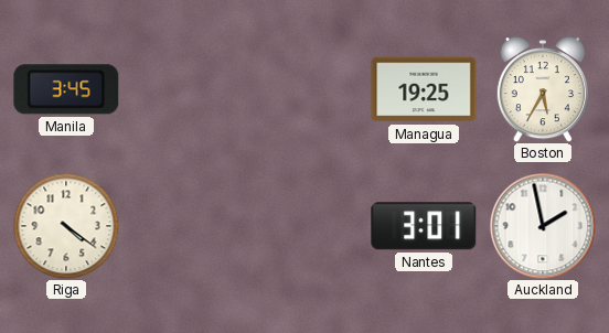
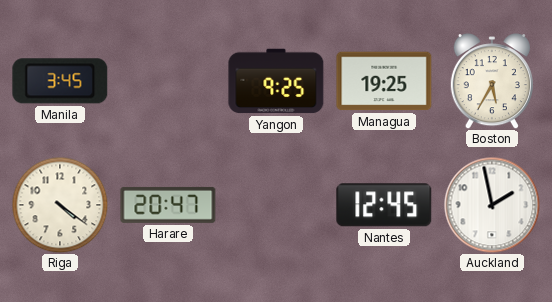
Yangon: none -> 9:25
Harare: none -> 20:47
Nantes: 3:01 -> 12:45
